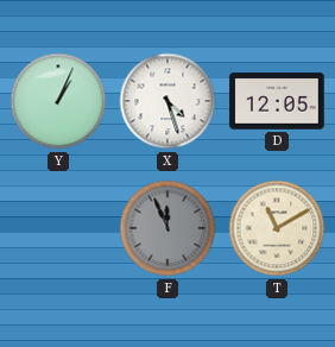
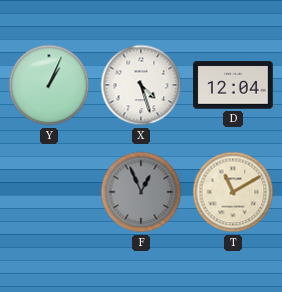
D: 12:05 -> 12:04
F: 11:56 -> 12:56
